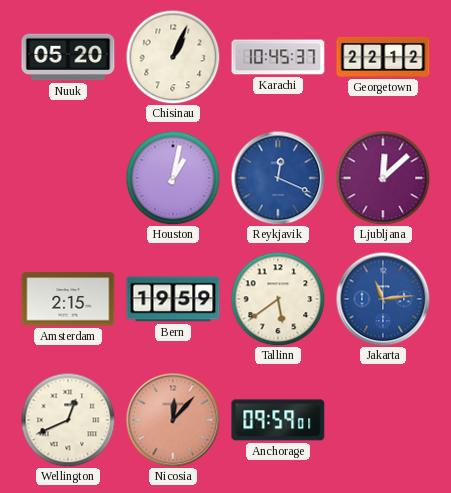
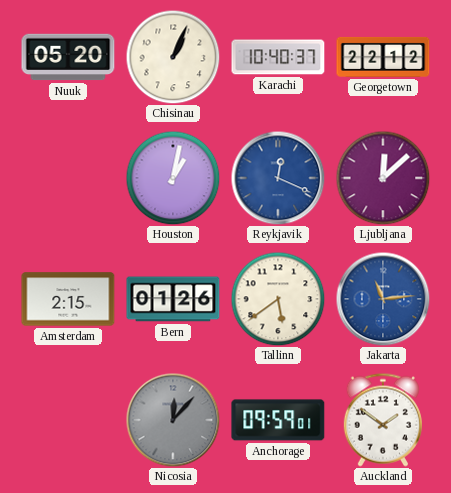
Karachi: 10:45 -> 10:40
Bern: 19:59 -> 01:26
Wellington: 12:41 -> none
Nicosia dial: salmon -> grey
Auckland: none -> 1:51
